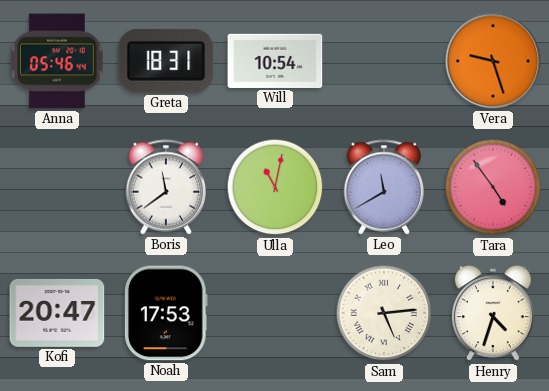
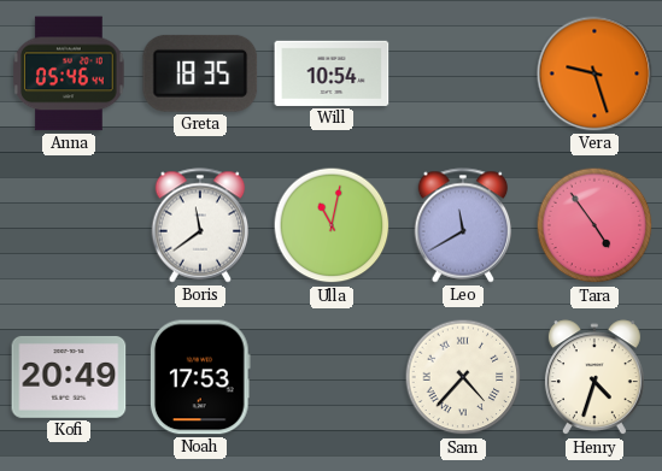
Greta: 18:31 -> 18:35
Kofi: 20:47 -> 20:49
Sam: 5:14 -> 4:37
